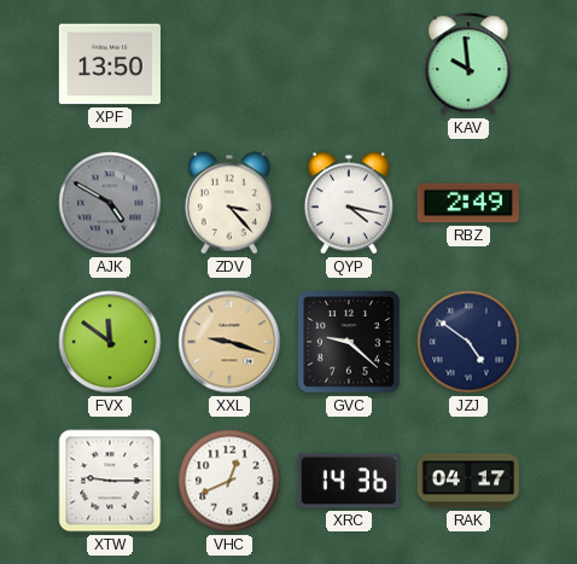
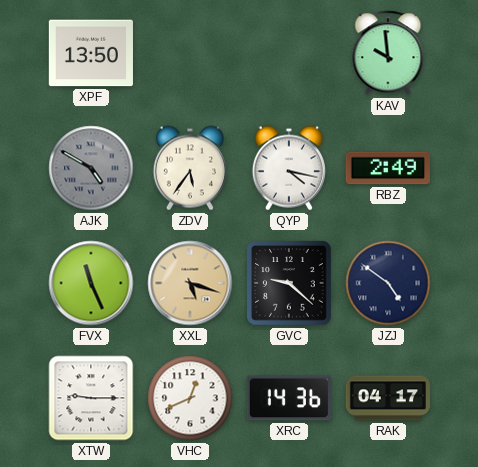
ZDV: 3:23 -> 5:36
FVX: 11:51 -> 11:26
XXL: 9:18 -> 5:18
